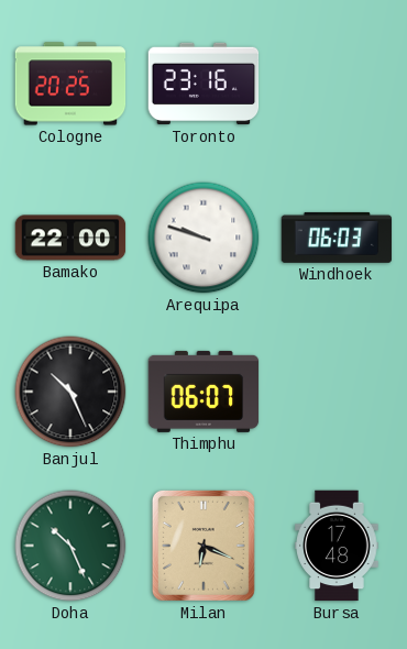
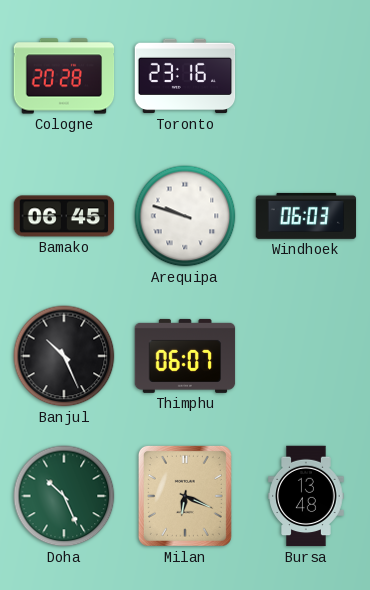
Cologne: 20:25 -> 20:28
Bamako: 22:00 -> 06:45
Bursa: 17:48 -> 13:48
